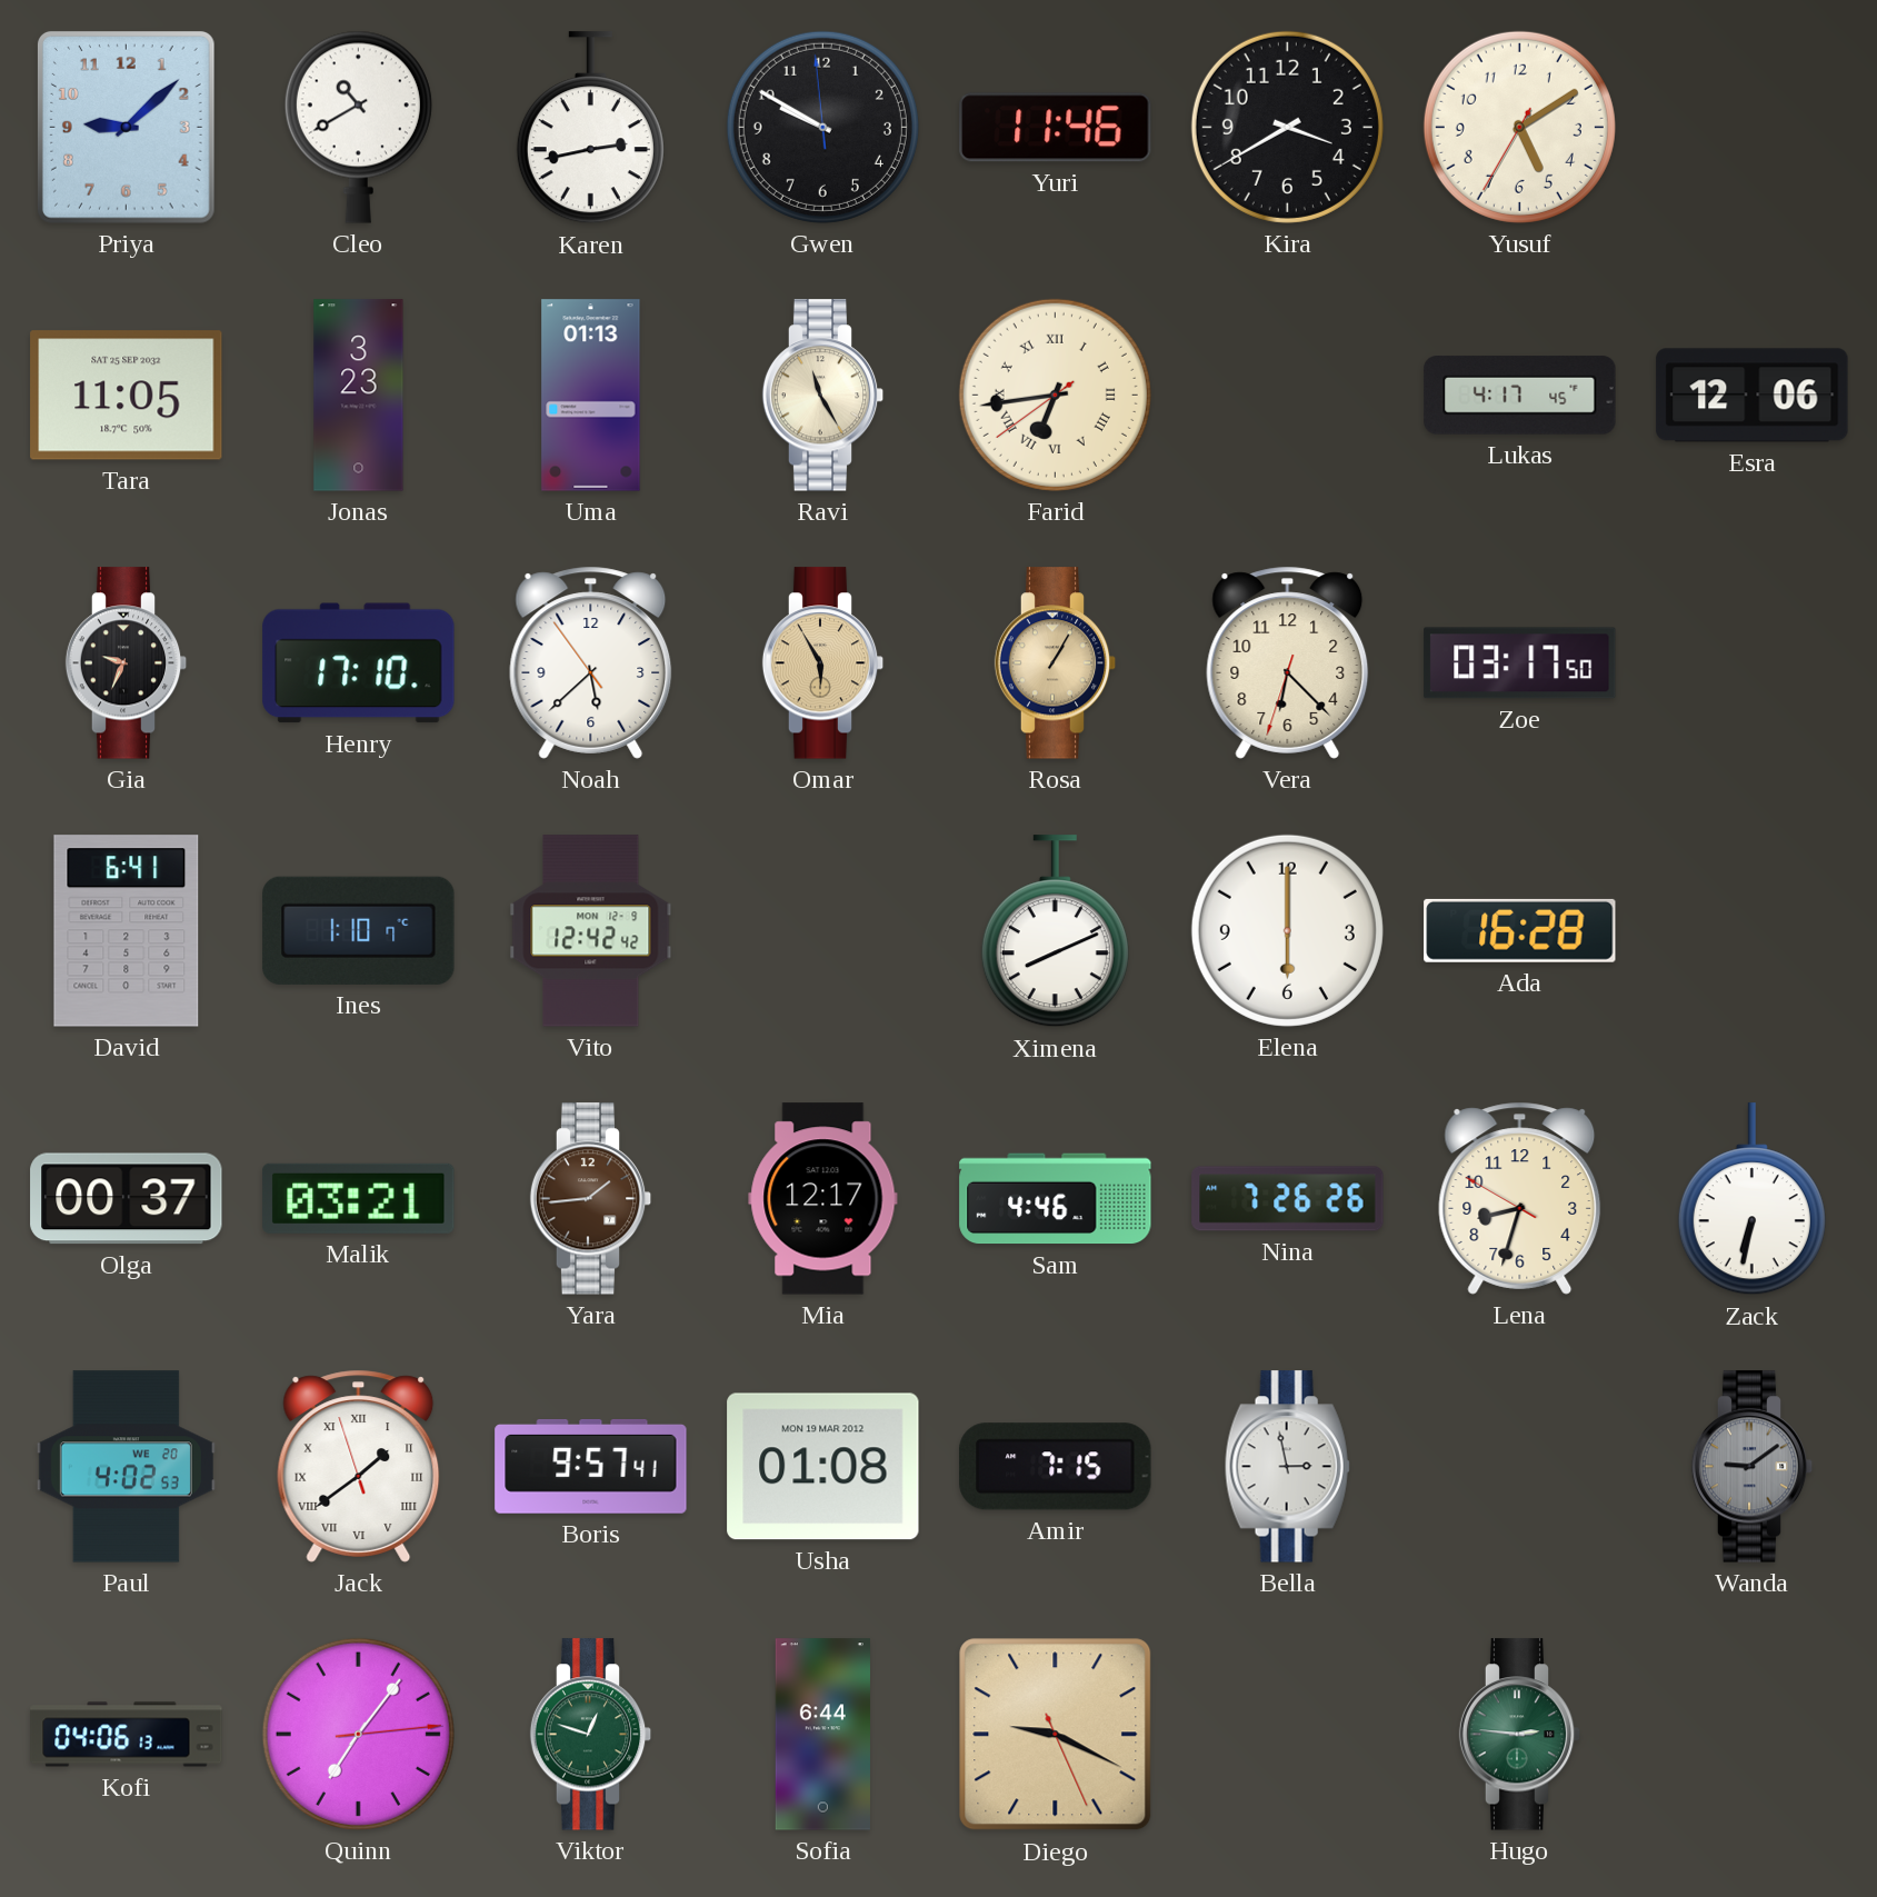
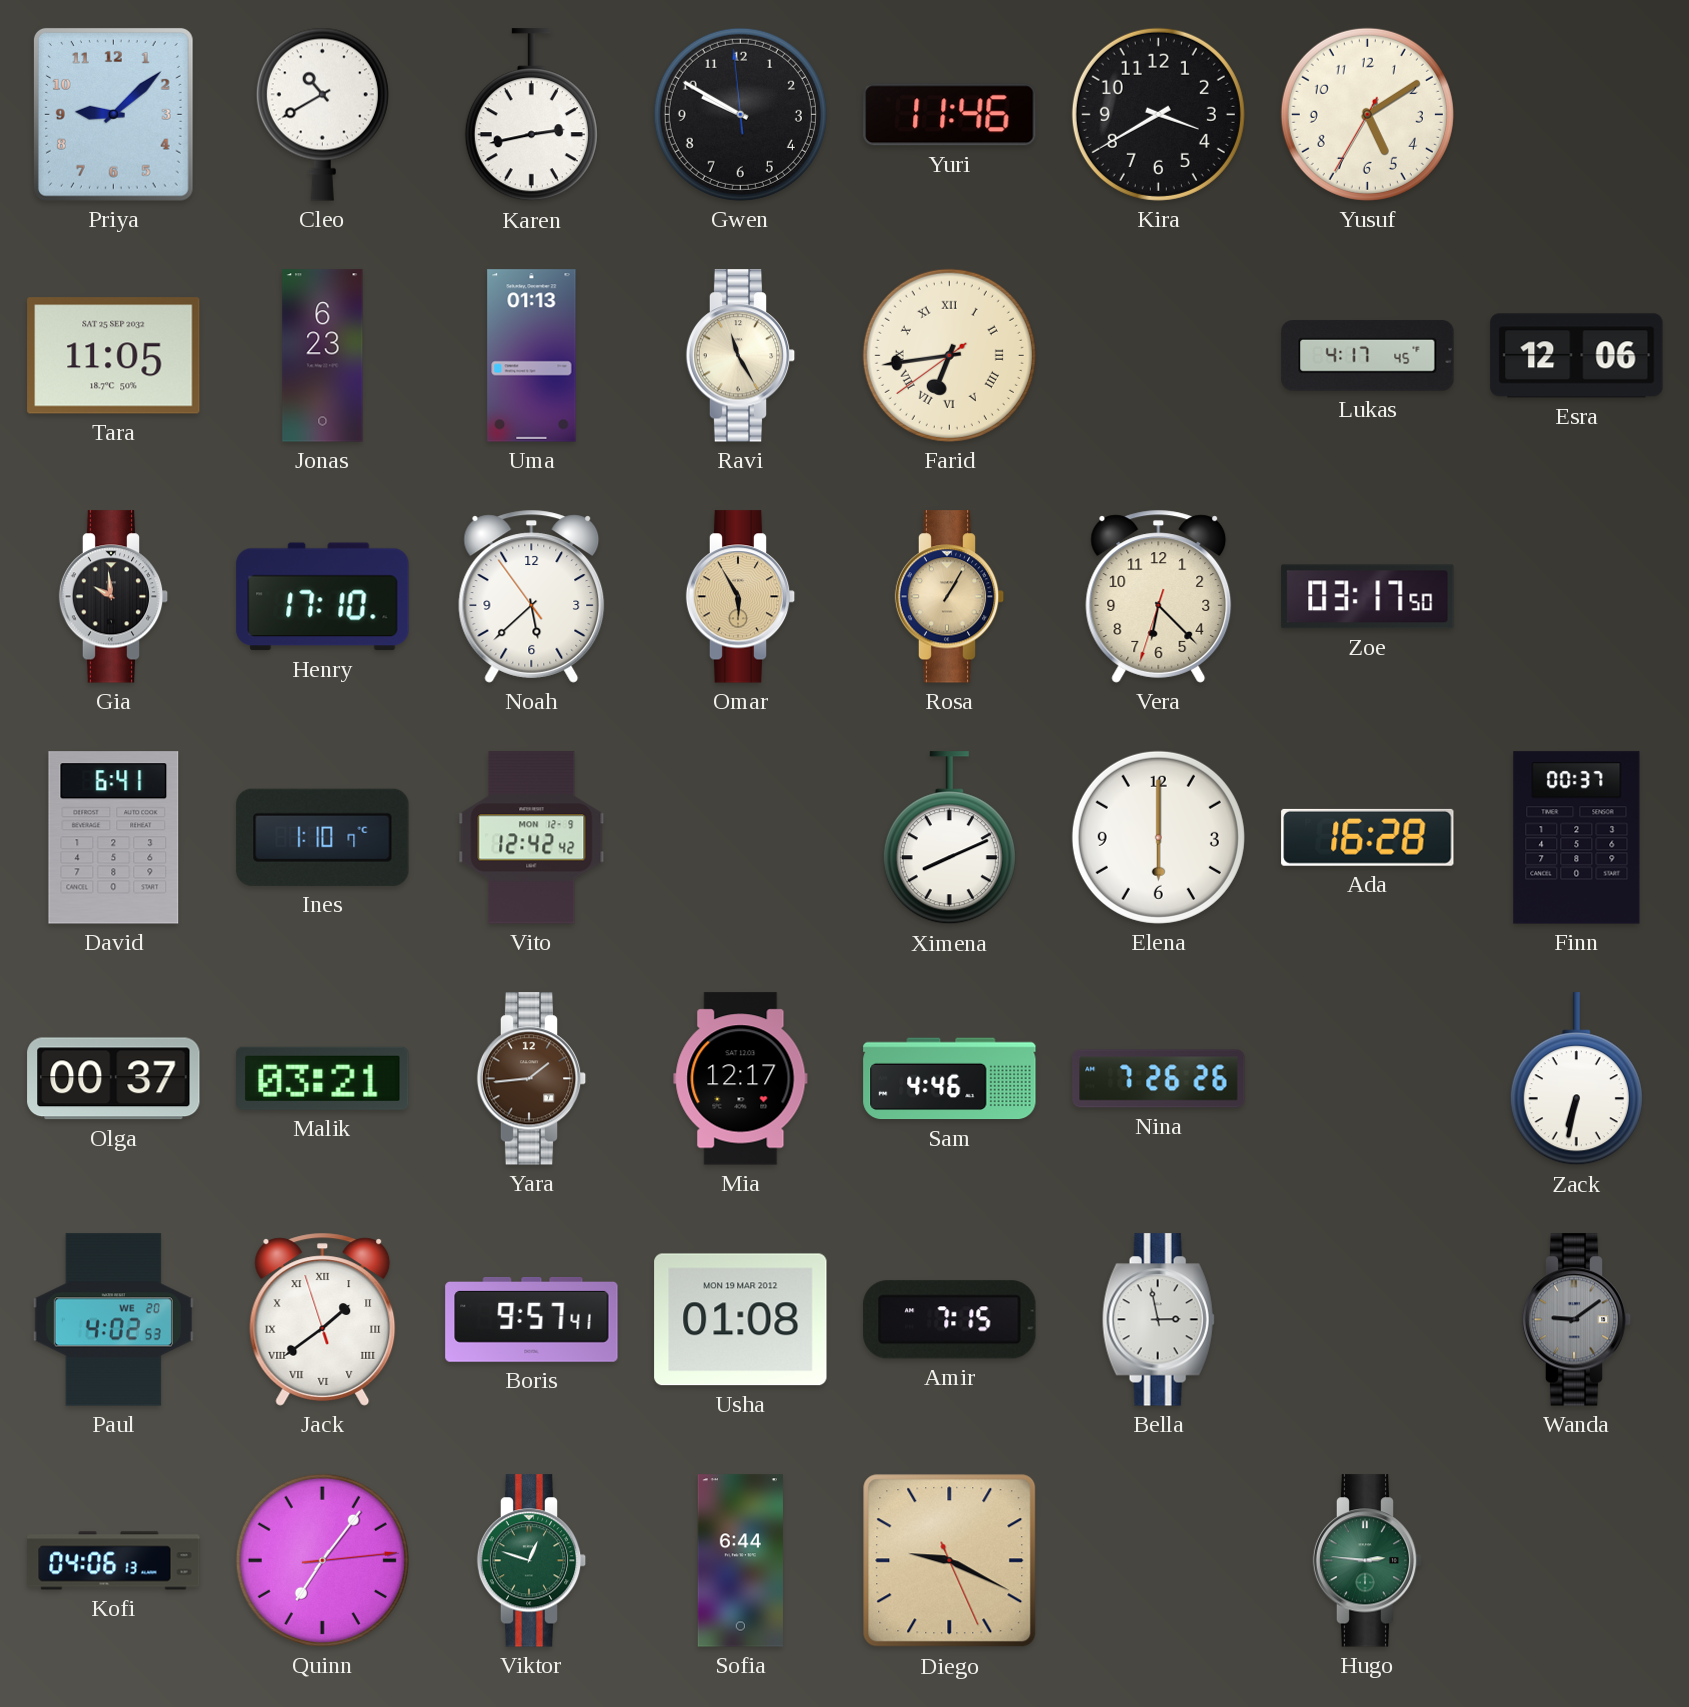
Jonas: 3:23 -> 6:23
Gia: 9:34 -> 9:59
Finn: none -> 00:37
Lena: 8:32 -> none
